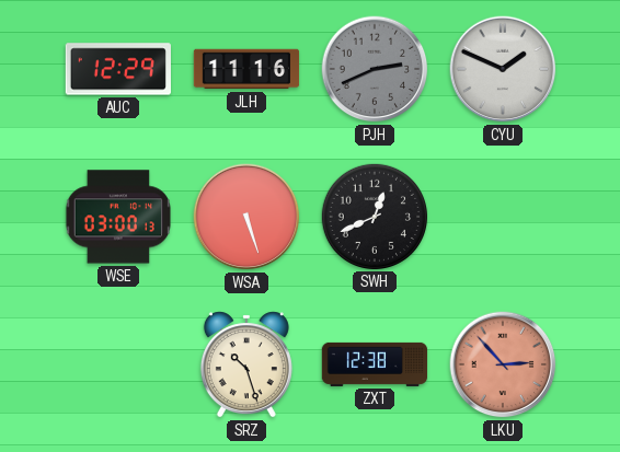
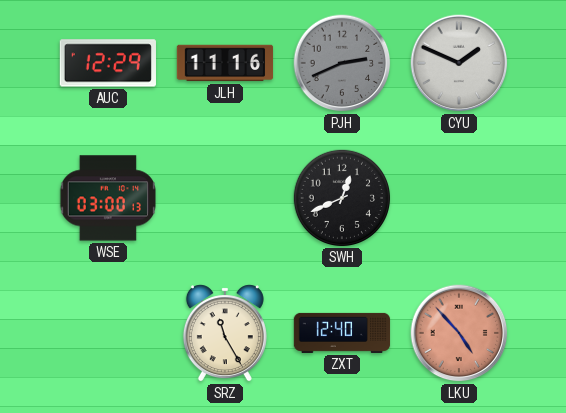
WSA: 5:27 -> none
SRZ: 10:27 -> 11:25
ZXT: 12:38 -> 12:40
LKU: 2:53 -> 4:53
